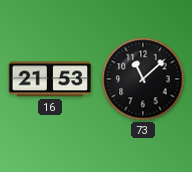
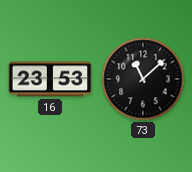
16: 21:53 -> 23:53
